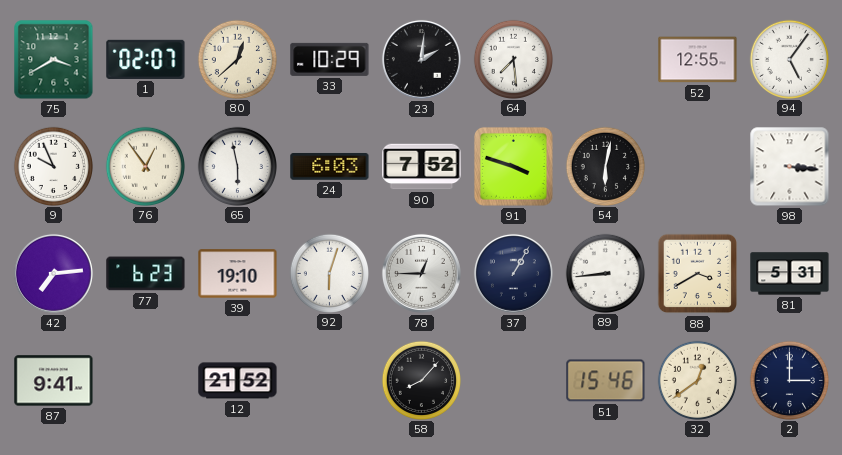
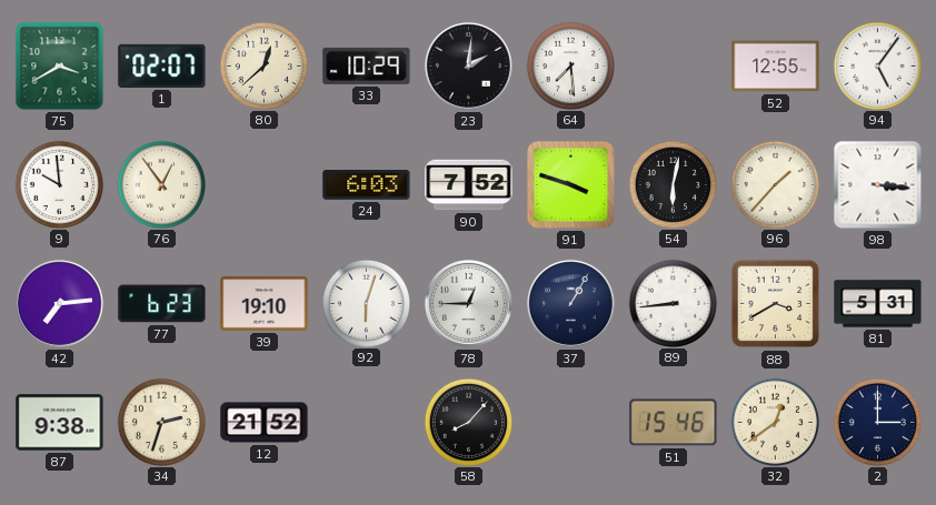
9: 9:56 -> 9:59
65: 5:58 -> none
96: none -> 1:37
87: 9:41 -> 9:38
34: none -> 2:33
